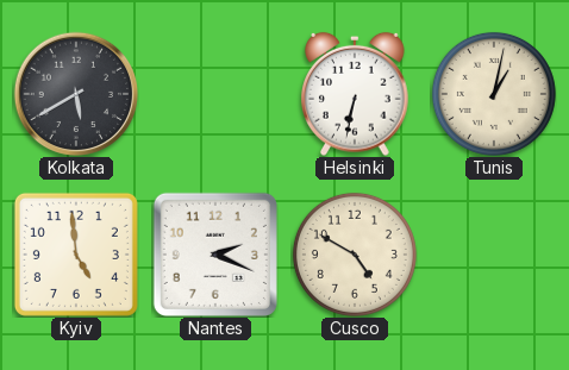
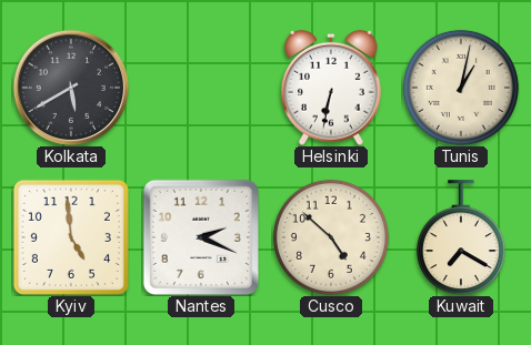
Cusco: 4:50 -> 4:52
Kuwait: none -> 7:20
